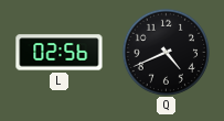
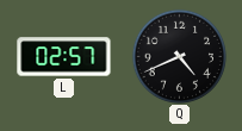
L: 02:56 -> 02:57
